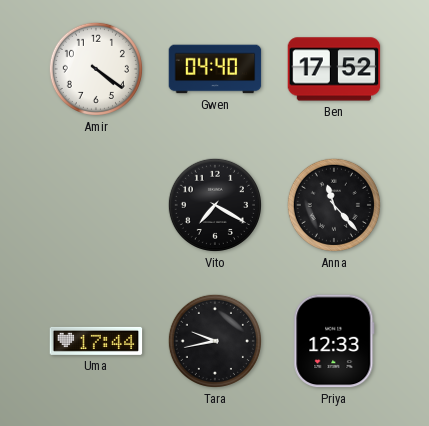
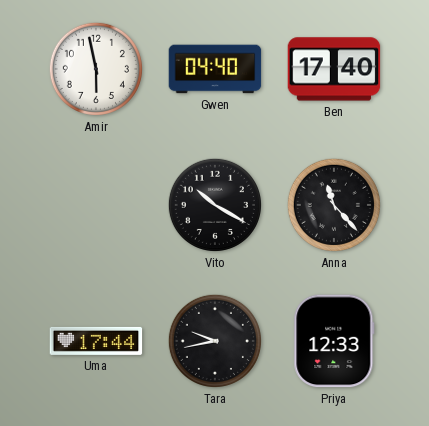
Amir: 4:21 -> 5:58
Ben: 17:52 -> 17:40
Vito: 7:20 -> 10:20
